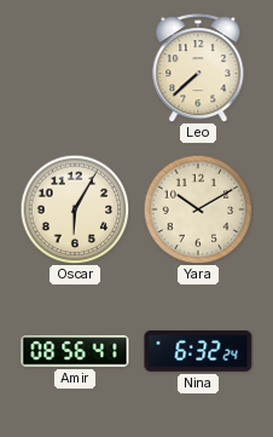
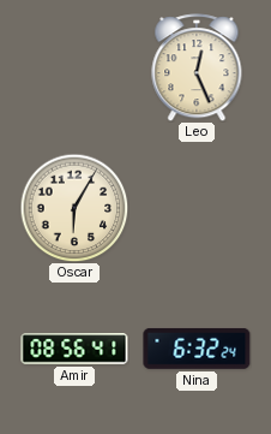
Leo: 7:38 -> 12:26
Yara: 10:10 -> none
